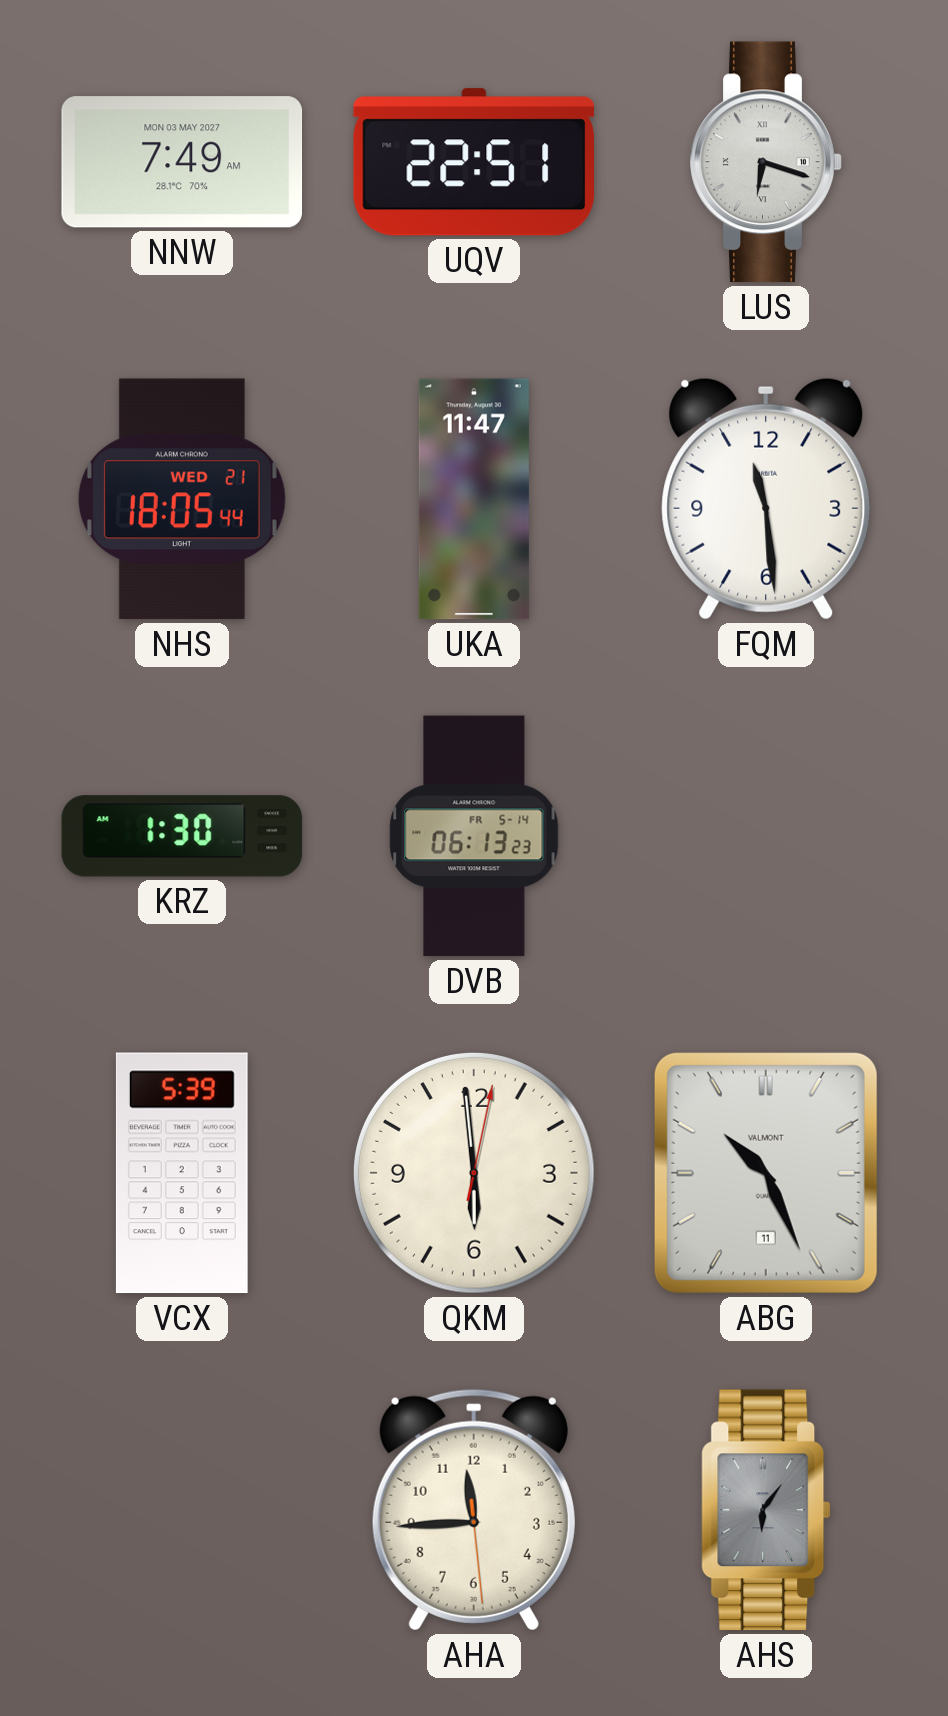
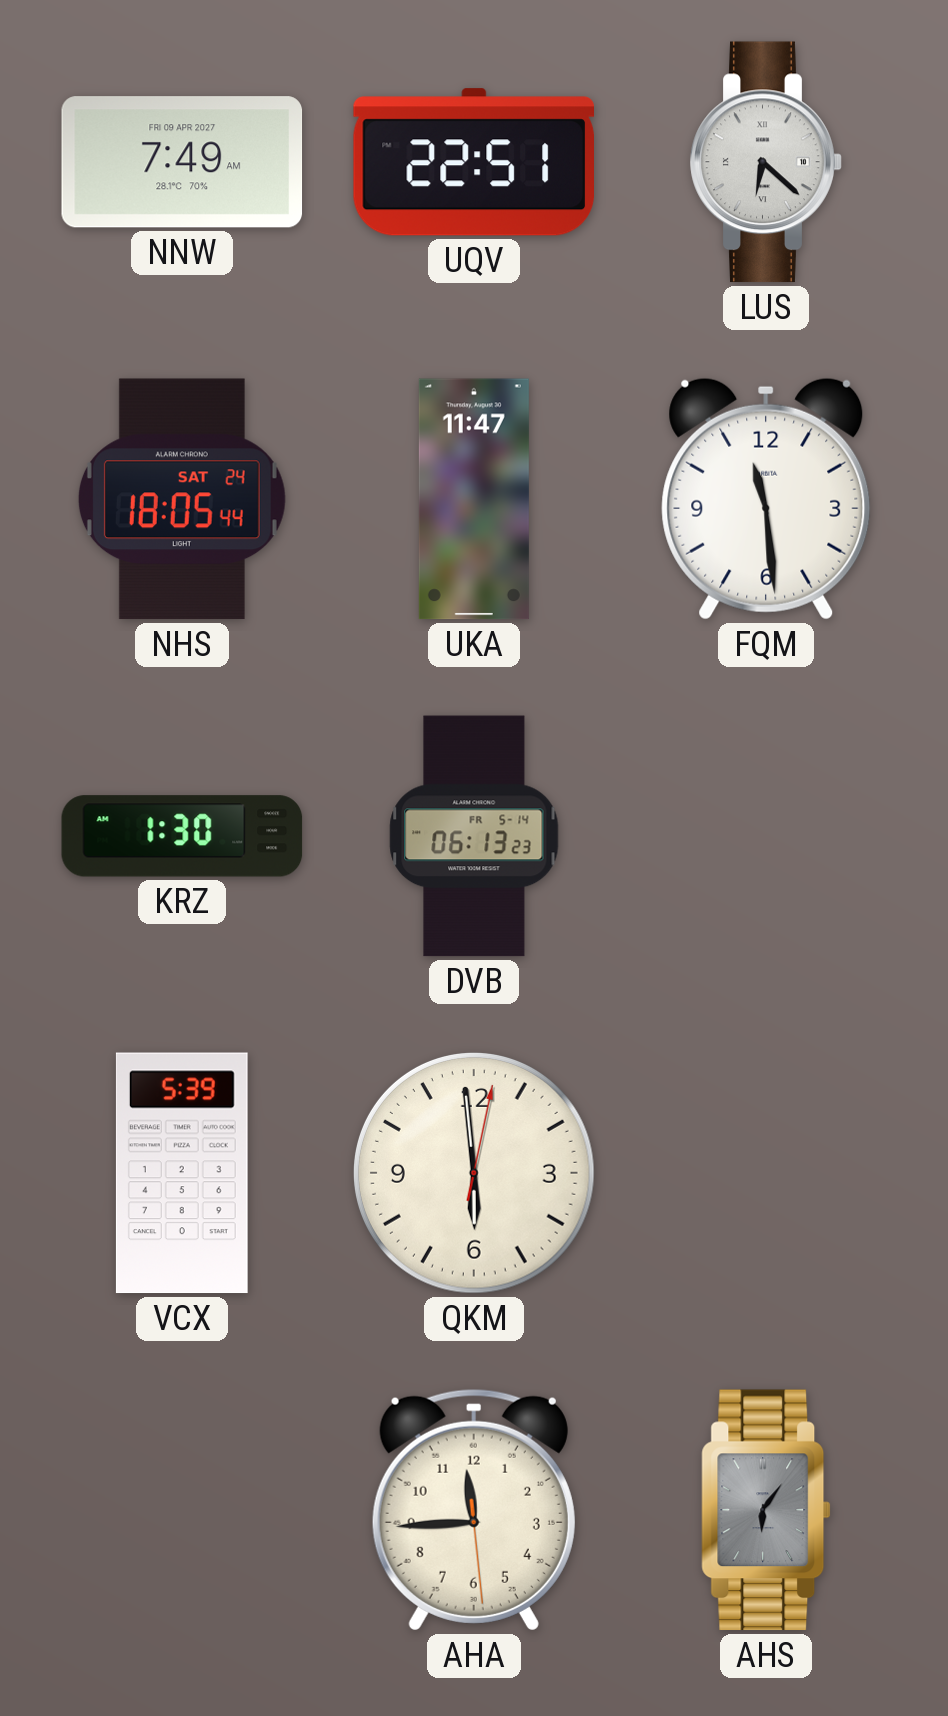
NNW date: MON 03 MAY 2027 -> FRI 09 APR 2027
LUS: 6:18 -> 6:22
NHS date: WED 21 -> SAT 24
ABG: 10:26 -> none
